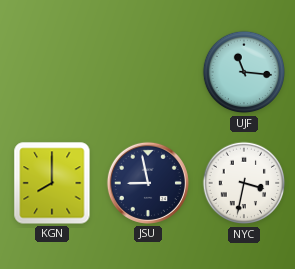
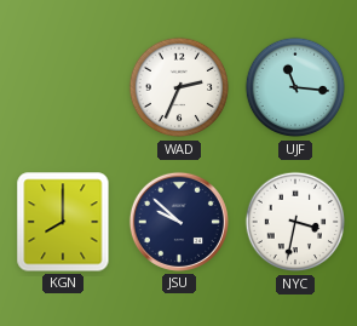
WAD: none -> 2:34
JSU: 8:58 -> 9:52
